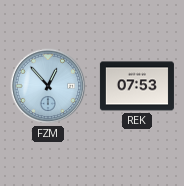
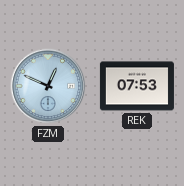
FZM: 12:53 -> 12:49
